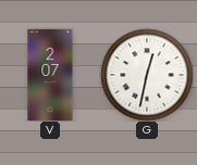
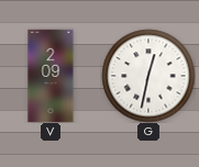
V: 2:07 -> 2:09
